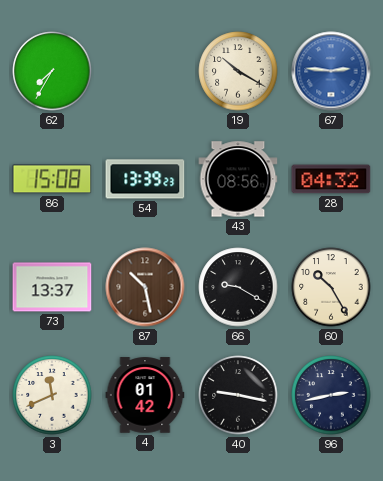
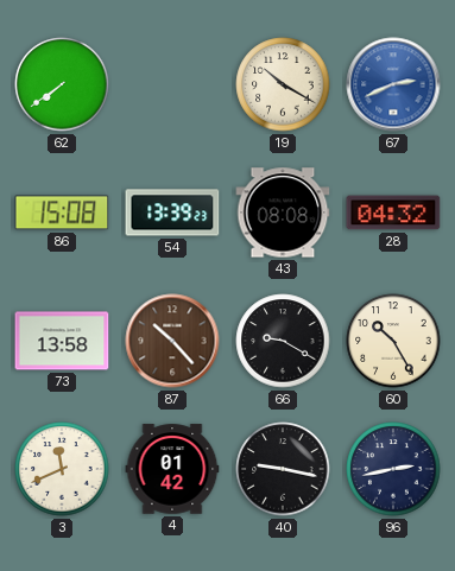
62: 7:35 -> 7:39
67: 2:46 -> 2:41
43: 08:56 -> 08:08
73: 13:37 -> 13:58
87: 10:28 -> 10:23
